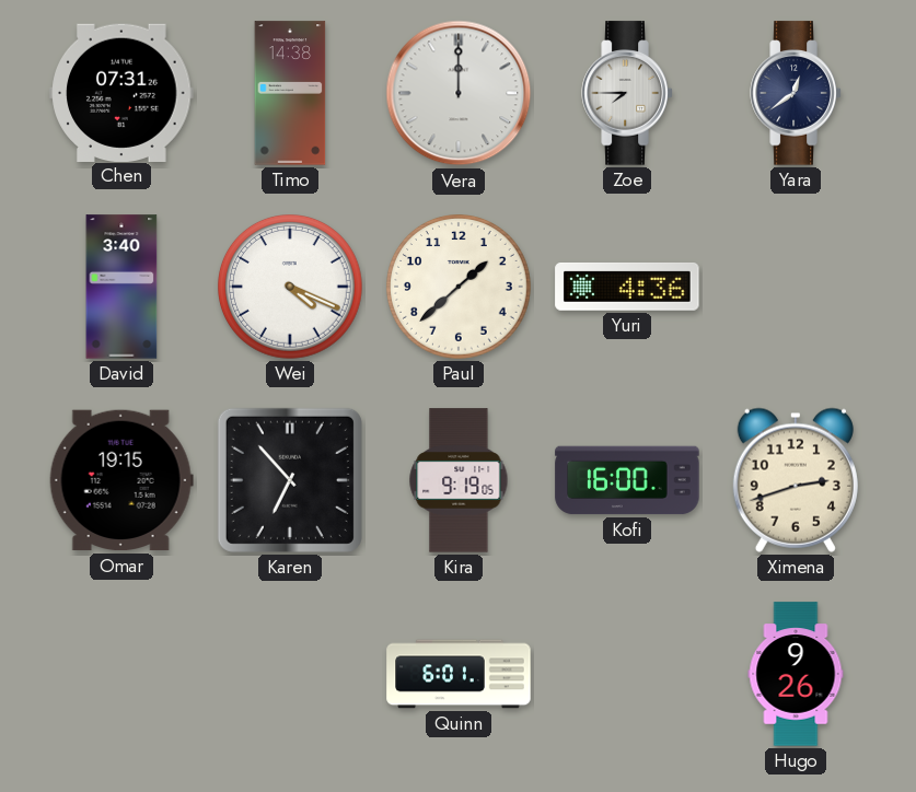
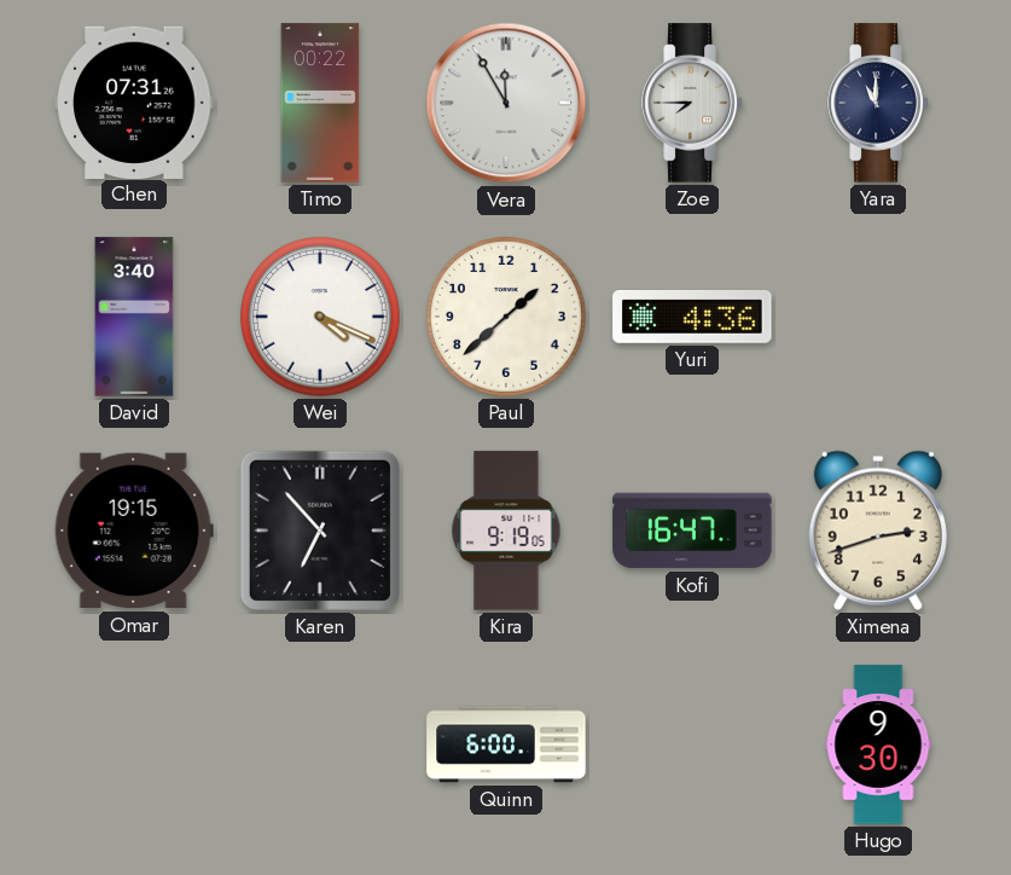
Timo: 14:38 -> 00:22
Vera: 12:00 -> 11:55
Yara: 12:39 -> 11:00
Kofi: 16:00 -> 16:47
Quinn: 6:01 -> 6:00
Hugo: 9:26 -> 9:30
